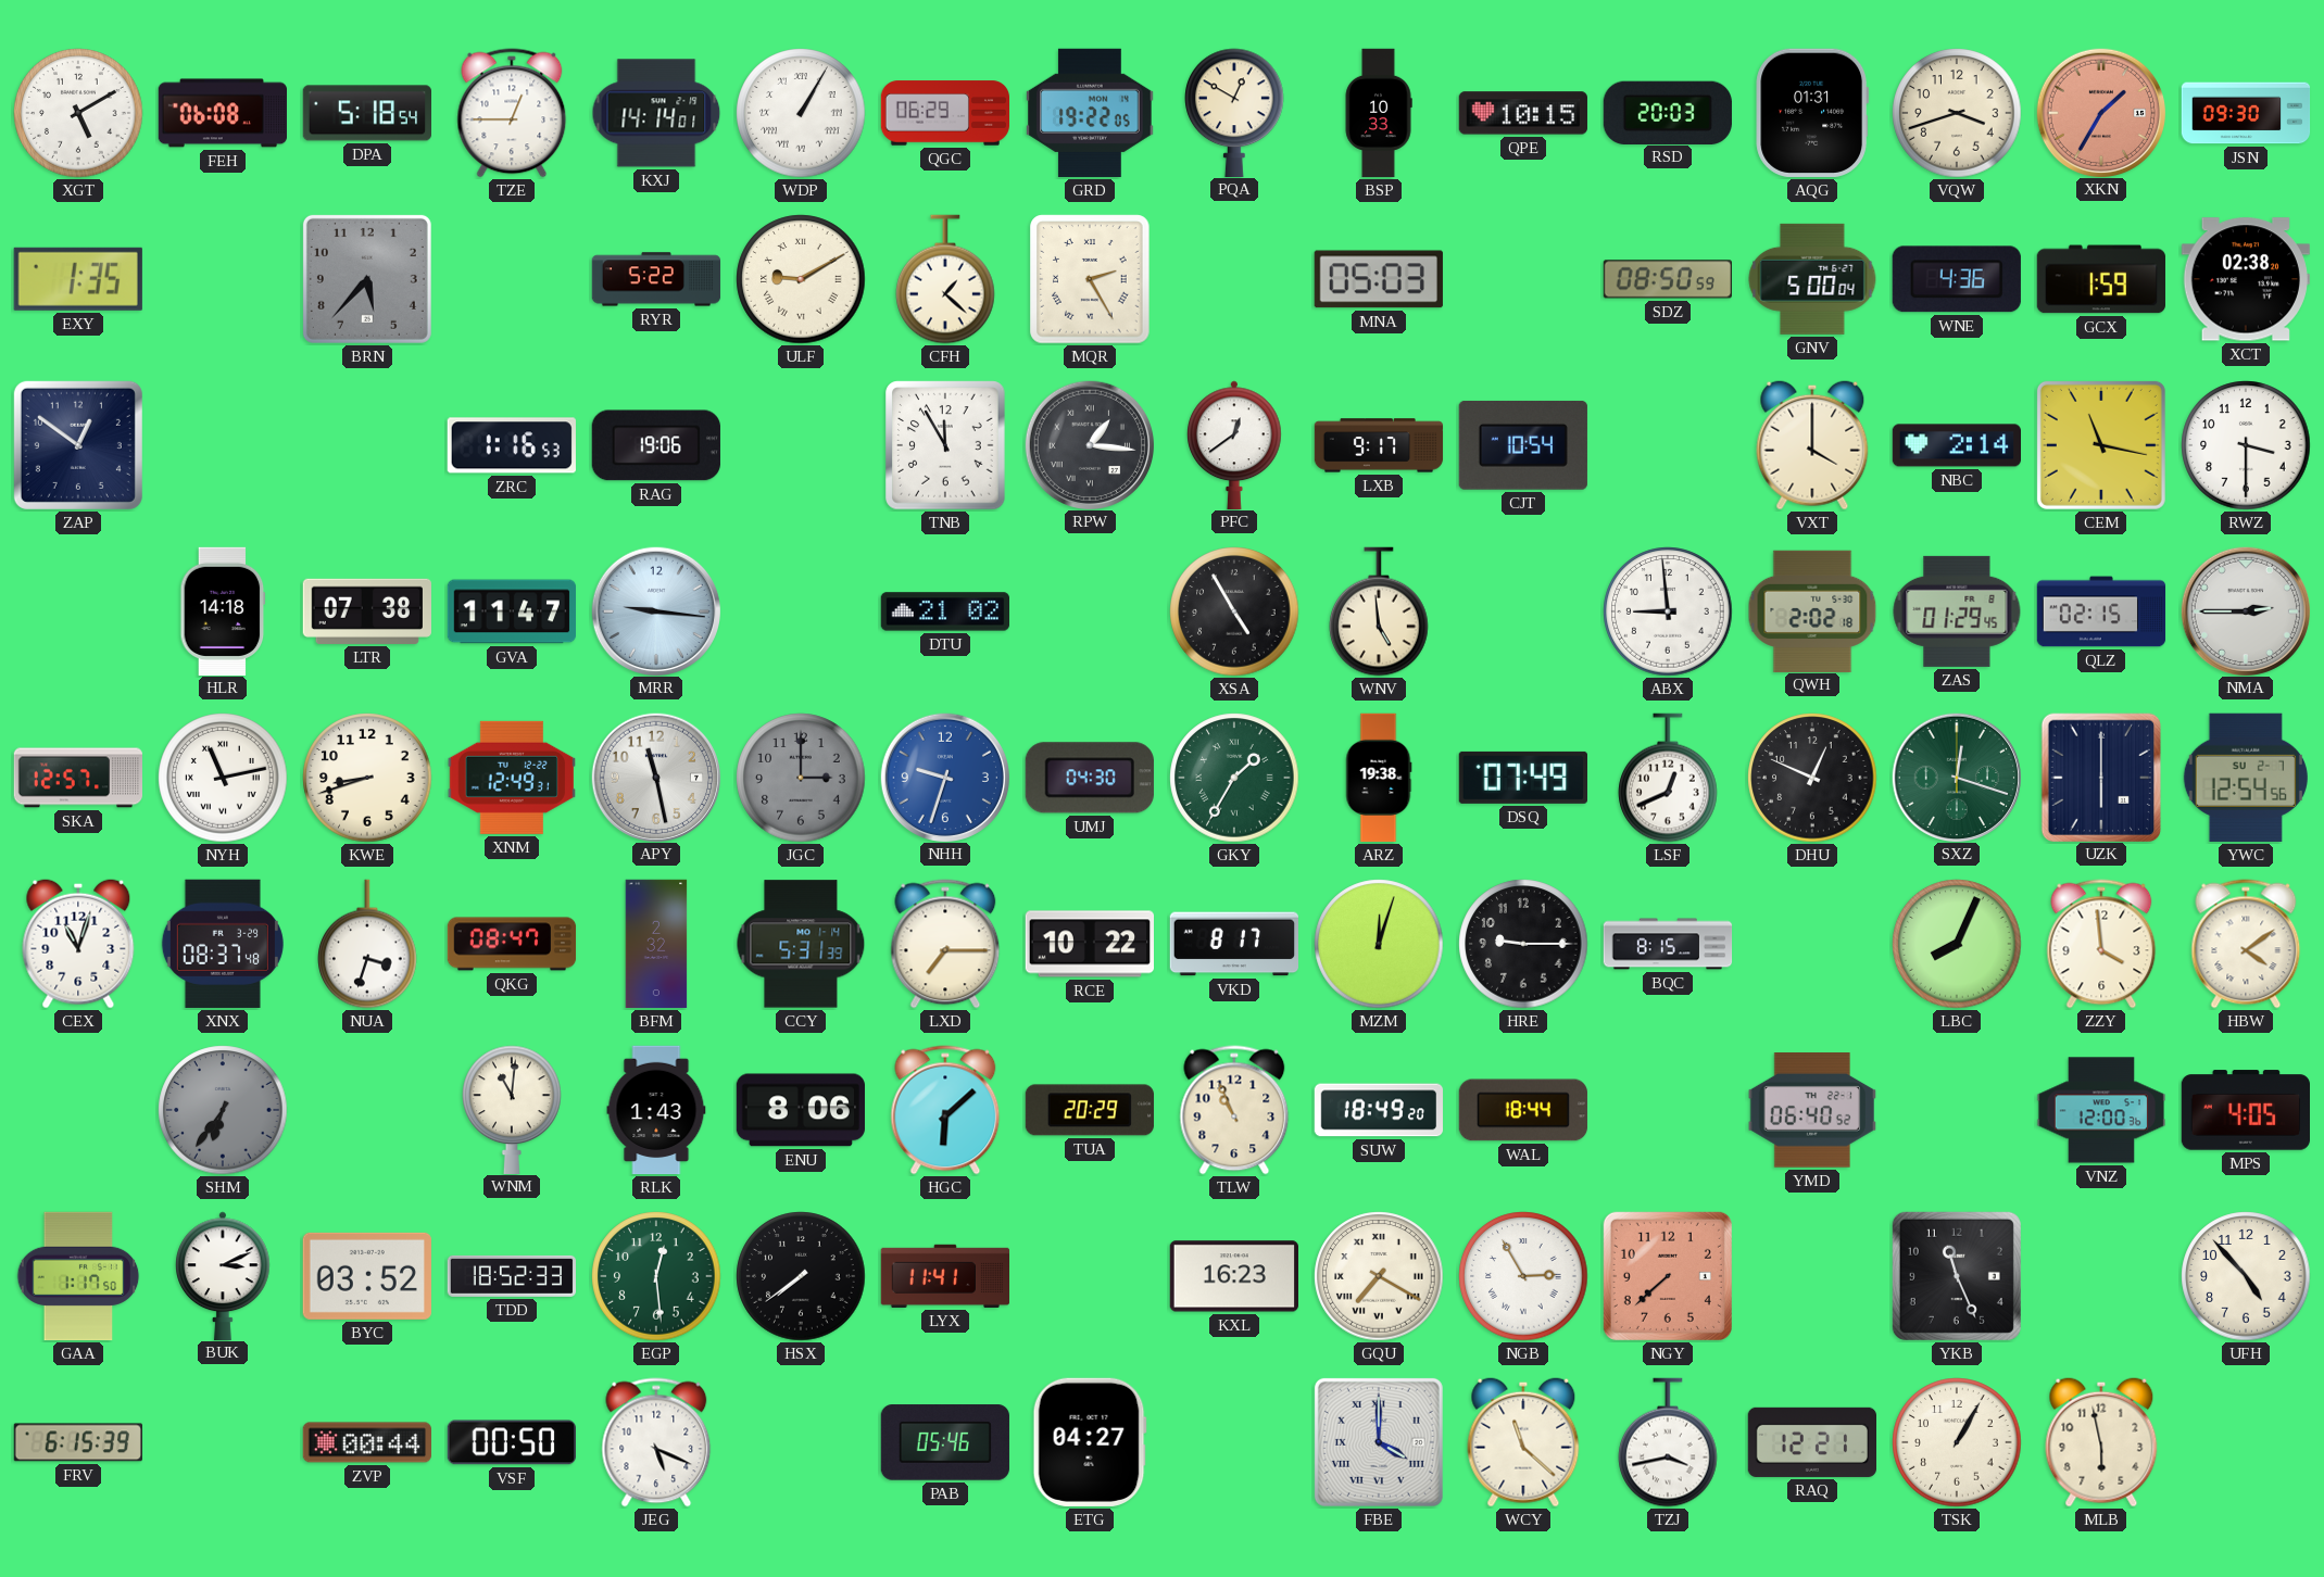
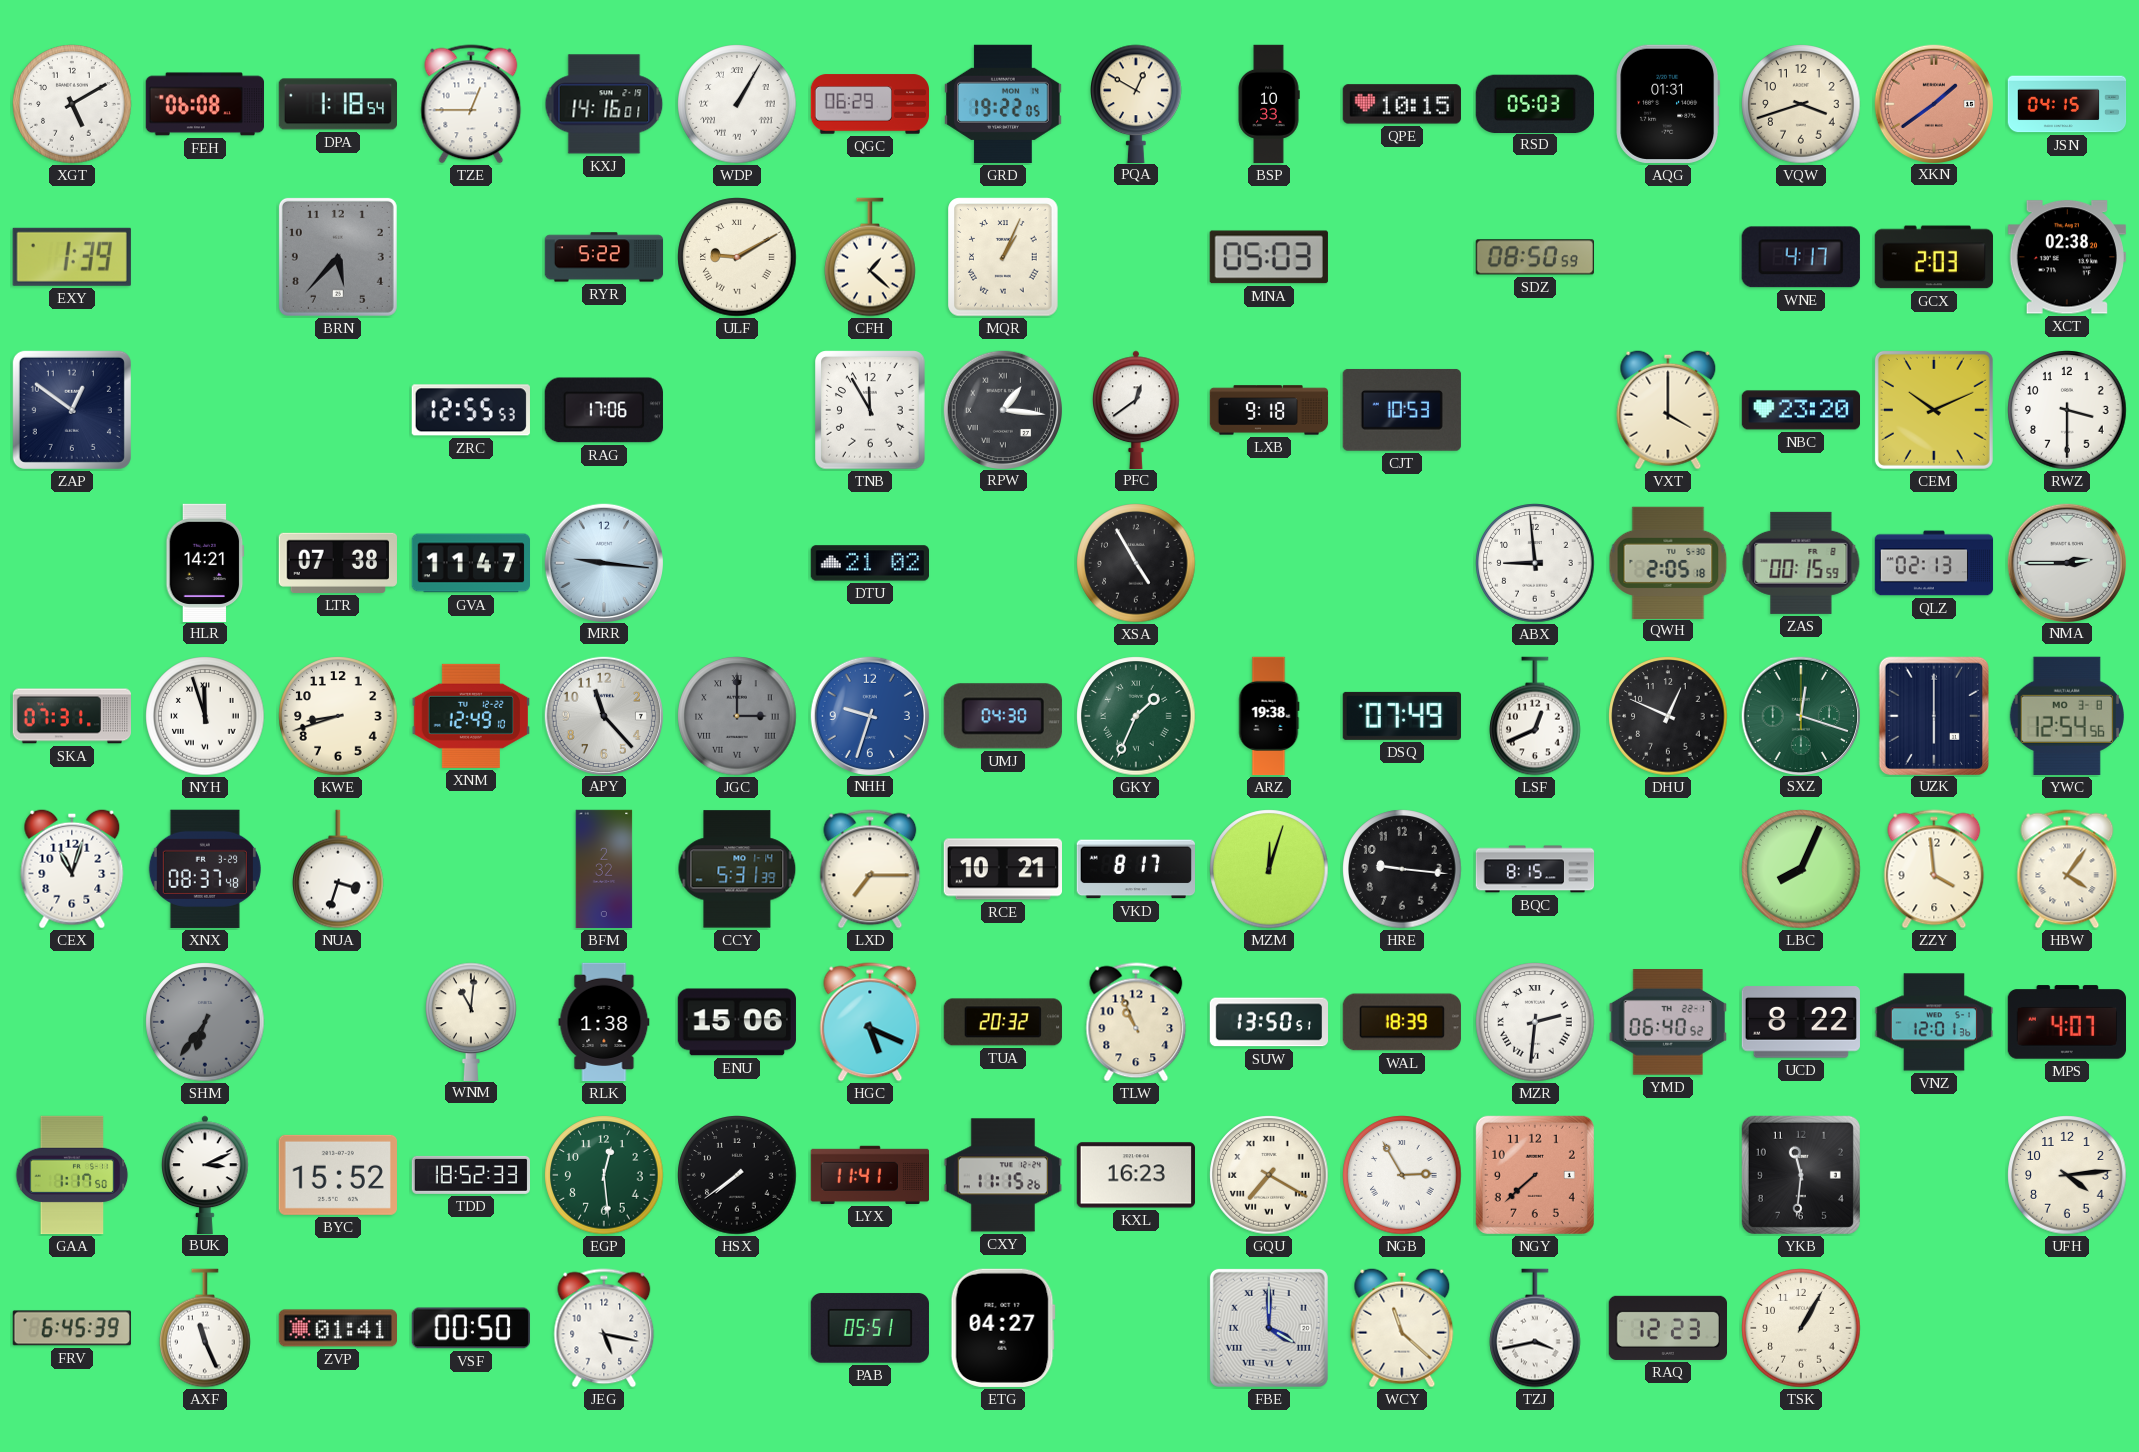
DPA: 5:18 -> 1:18
KXJ: 14:14 -> 14:16
RSD: 20:03 -> 05:03
XKN: 1:35 -> 1:39
JSN: 09:30 -> 04:15
EXY: 1:35 -> 1:39
MQR: 2:25 -> 1:04
GNV: 5:00 -> none
WNE: 4:36 -> 4:17
GCX: 1:59 -> 2:03
ZRC: 1:16 -> 12:55
RAG: 19:06 -> 17:06
LXB: 9:17 -> 9:18
CJT: 10:54 -> 10:53
NBC: 2:14 -> 23:20
CEM: 11:17 -> 10:11
HLR: 14:18 -> 14:21
WNV: 4:59 -> none
QWH: 2:02 -> 2:05
ZAS: 01:29 -> 00:15
QLZ: 02:15 -> 02:13
SKA: 12:57 -> 07:31
NYH: 11:13 -> 11:57
XNM: 12:49:31 -> 12:49:10
APY: 11:28 -> 11:23
JGC numerals: Arabic -> Roman
GKY: 1:35 -> 1:34
YWC date: SU 2-7 -> MO 3-8
QKG: 08:47 -> none
RCE: 10:22 -> 10:21
HRE: 9:15 -> 9:16
HBW: 4:09 -> 4:06
RLK: 1:43 -> 1:38
ENU: 8:06 -> 15:06
HGC: 6:08 -> 5:19
TUA: 20:29 -> 20:32
SUW: 18:49 -> 13:50
WAL: 18:44 -> 18:39
MZR: none -> 2:31
UCD: none -> 8:22
VNZ: 12:00 -> 12:01
MPS: 4:05 -> 4:07
BYC: 03:52 -> 15:52
CXY: none -> 11:15
YKB: 11:26 -> 11:31
UFH: 4:53 -> 4:14
FRV: 6:15 -> 6:45
AXF: none -> 11:26
ZVP: 00:44 -> 01:41
JEG: 5:19 -> 5:17
PAB: 05:46 -> 05:51
RAQ: 12:21 -> 12:23
MLB: 5:58 -> none
